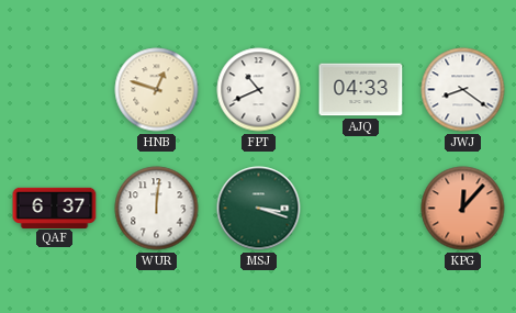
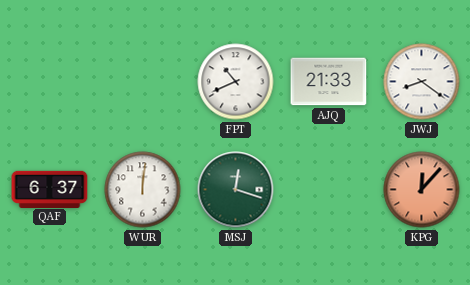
HNB: 12:48 -> none
AJQ: 04:33 -> 21:33
MSJ: 3:18 -> 12:18
